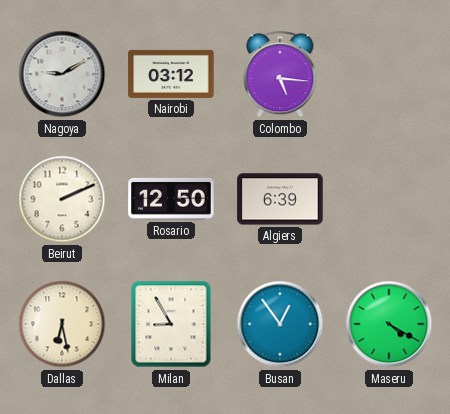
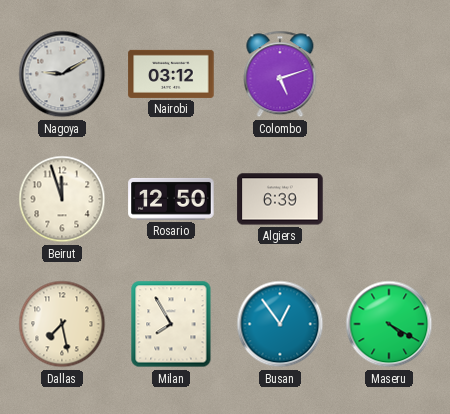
Colombo: 5:16 -> 5:12
Beirut: 2:11 -> 11:57
Dallas: 6:28 -> 7:28
Milan: 8:55 -> 7:55
